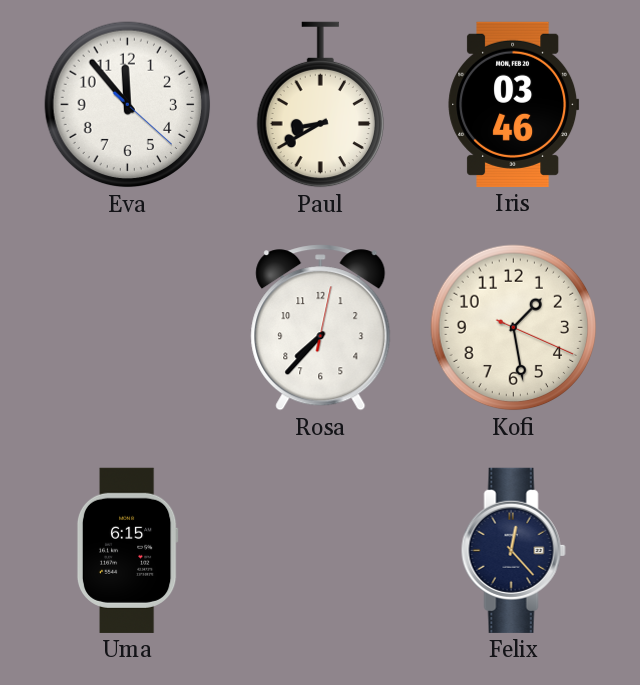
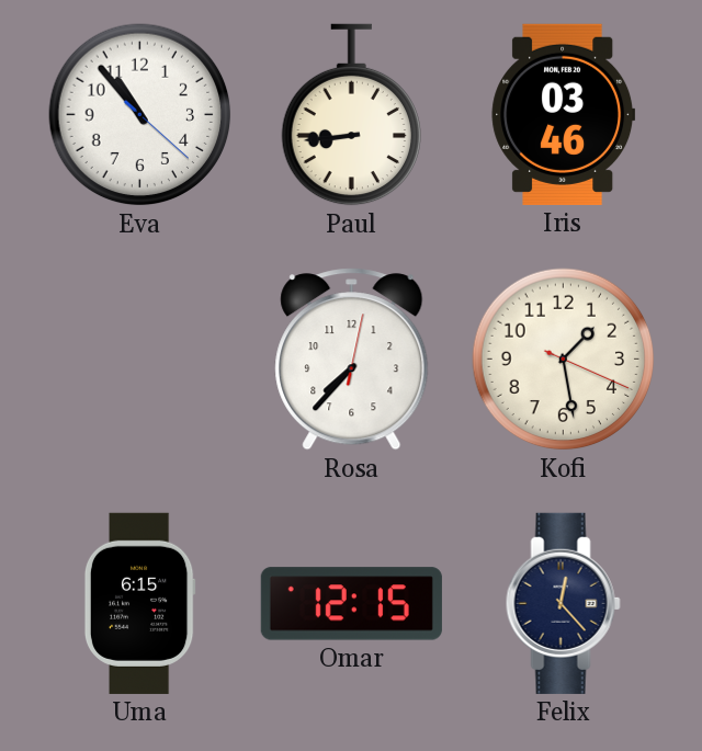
Eva: 11:53 -> 10:53
Paul: 8:40 -> 8:44
Omar: none -> 12:15
